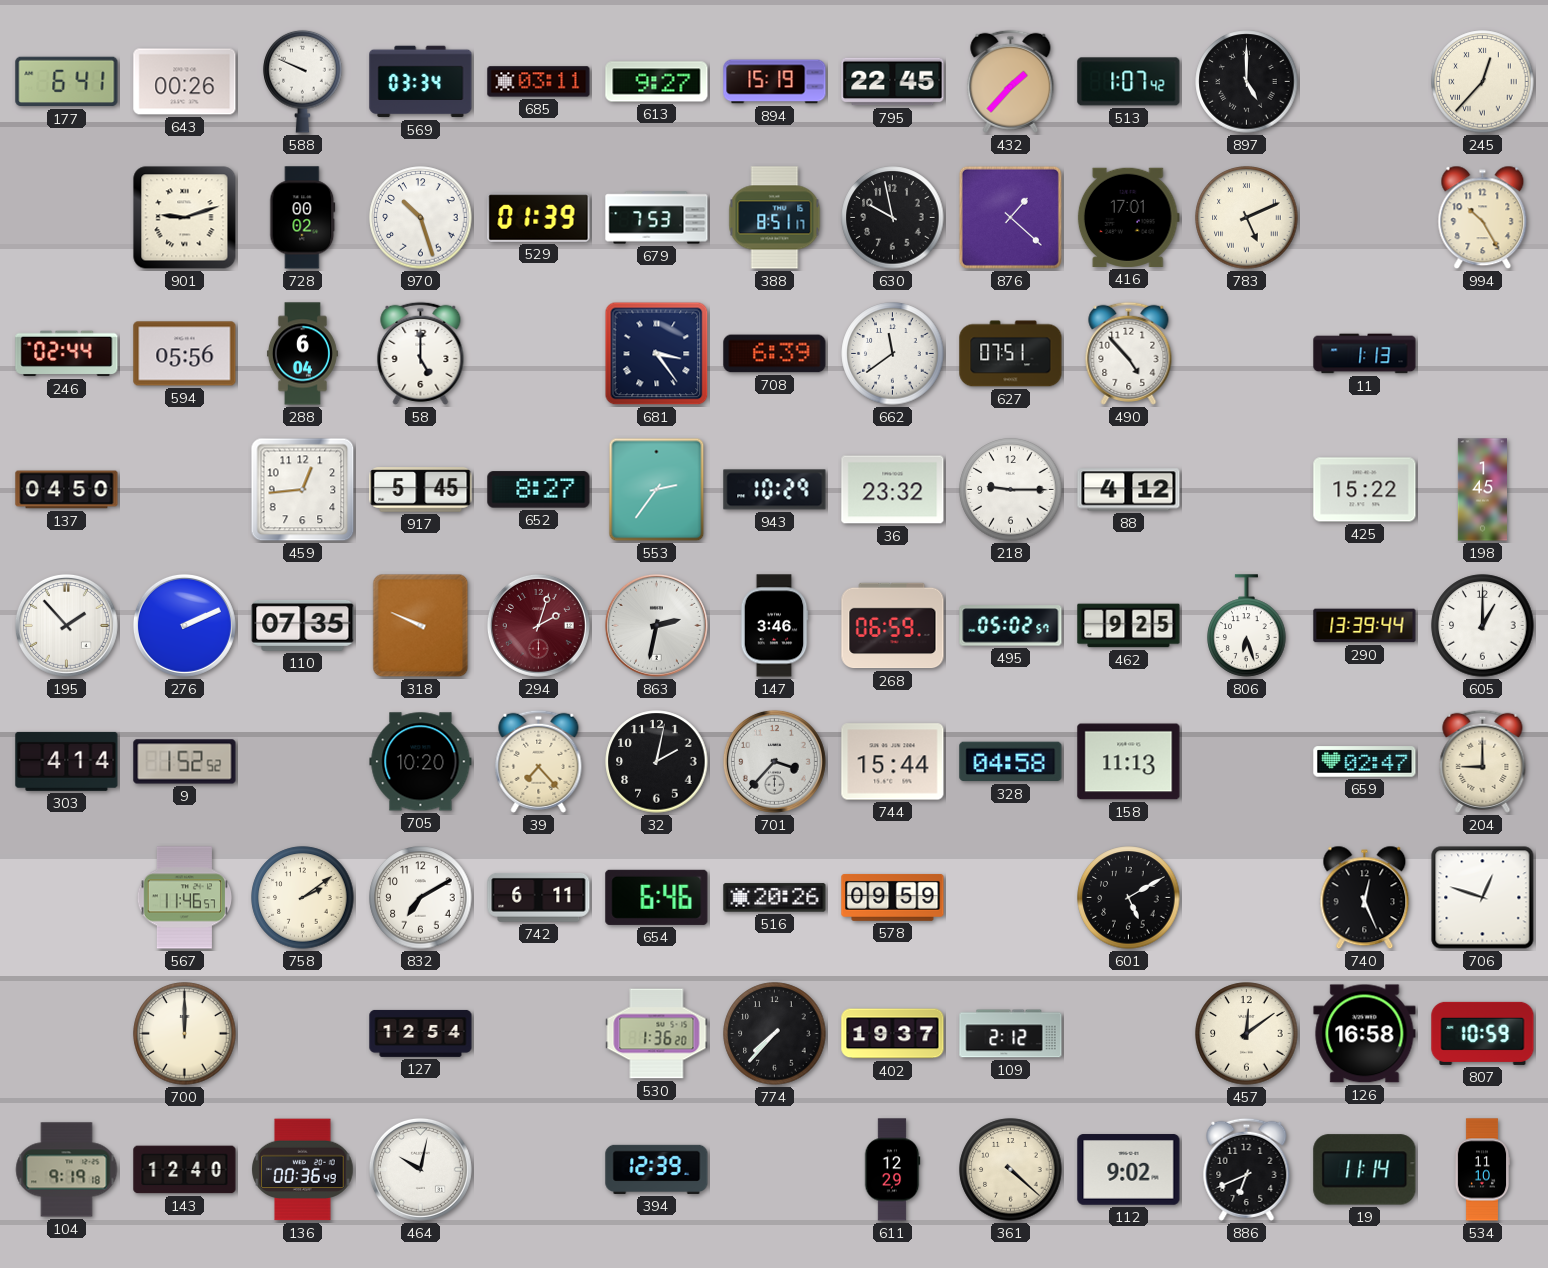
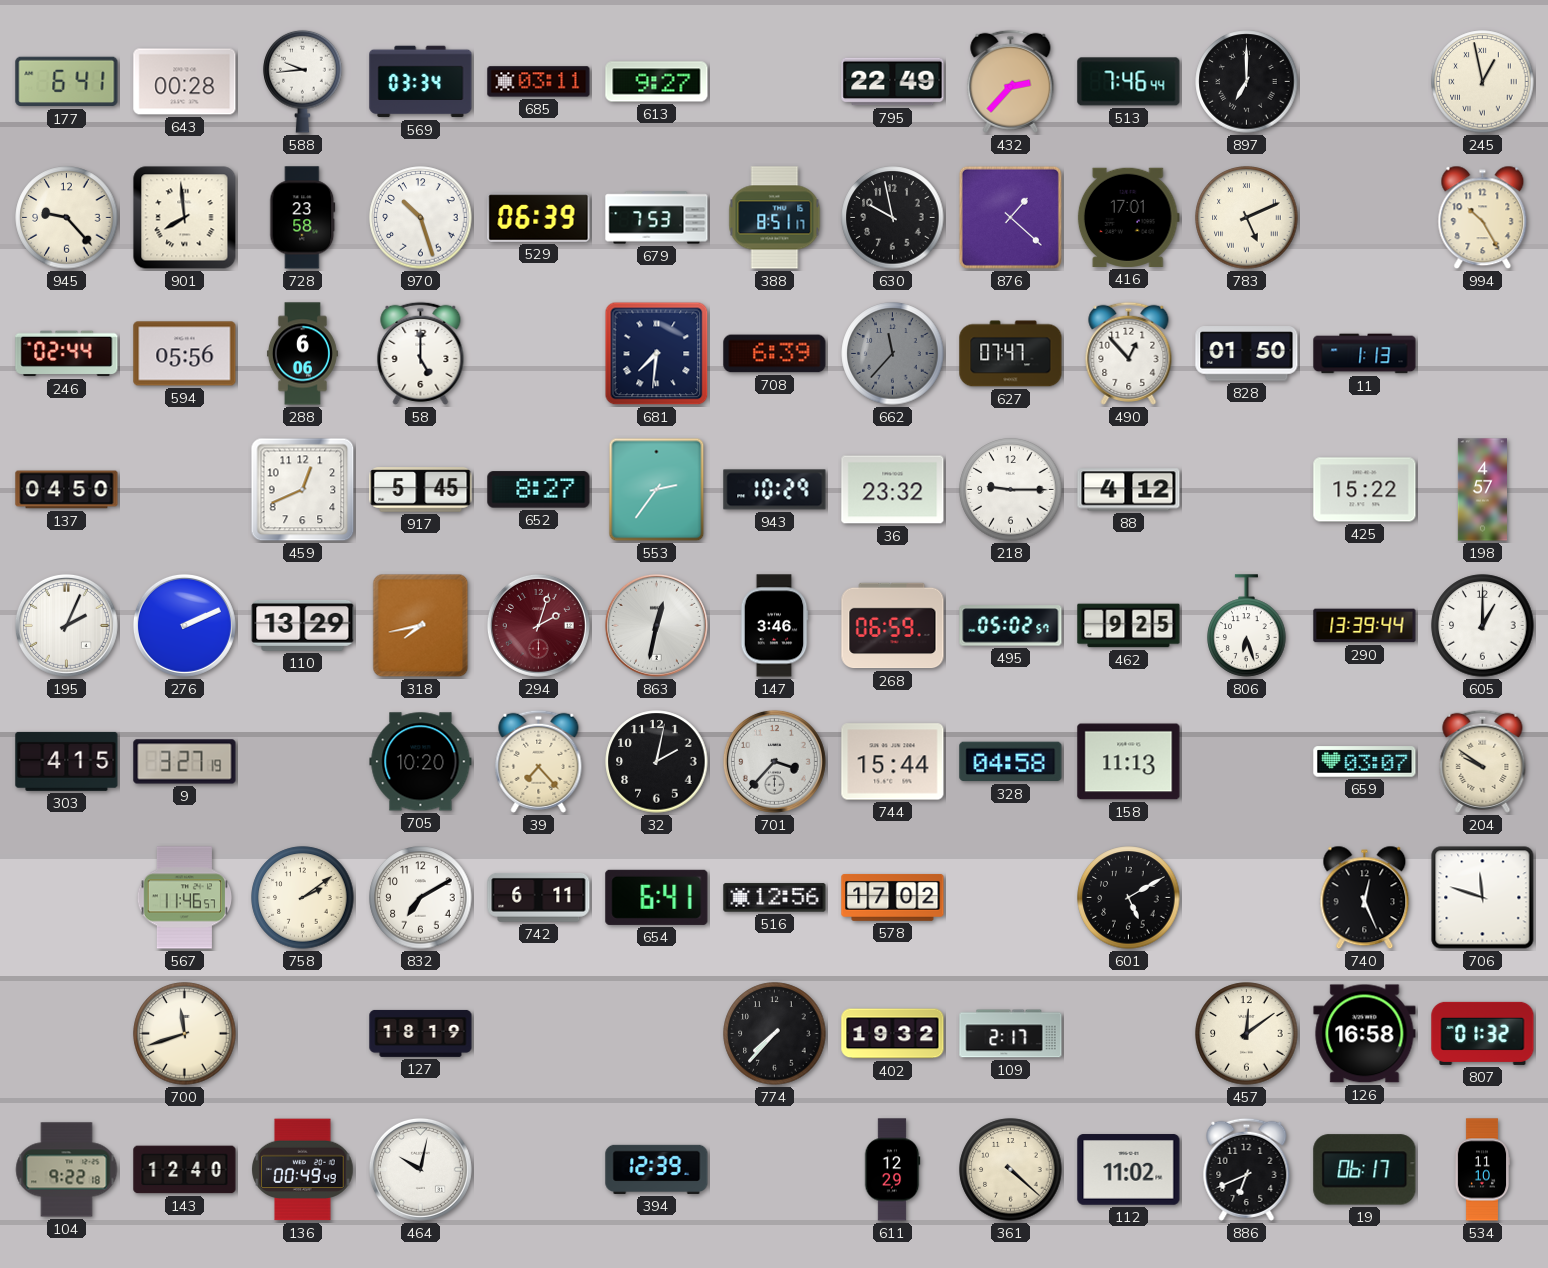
643: 00:26 -> 00:28
588: 9:49 -> 9:44
894: 15:19 -> none
795: 22:45 -> 22:49
432: 1:37 -> 2:37
513: 1:07 -> 7:46
897: 5:00 -> 7:00
245: 12:37 -> 12:58
945: none -> 9:23
901: 9:12 -> 7:59
728: 00:02 -> 23:58
529: 01:39 -> 06:39
288: 6:04 -> 6:06
681: 3:24 -> 7:31
662: 11:39 -> 11:37
662 dial: white -> grey
627: 07:51 -> 07:47
490: 4:53 -> 12:53
828: none -> 01:50
459: 12:44 -> 12:41
198: 1:45 -> 4:57
195: 1:53 -> 2:04
110: 07:35 -> 13:29
318: 9:49 -> 7:43
863: 2:32 -> 12:32
303: 4:14 -> 4:15
9: 1:52 -> 3:27
659: 02:47 -> 03:07
204: 9:00 -> 9:51
654: 6:46 -> 6:41
516: 20:26 -> 12:56
578: 09:59 -> 17:02
706: 12:48 -> 11:48
700: 12:00 -> 11:42
127: 12:54 -> 18:19
530: 1:36 -> none
402: 19:37 -> 19:32
109: 2:12 -> 2:17
807: 10:59 -> 01:32
104: 9:19 -> 9:22
136: 00:36 -> 00:49
112: 9:02 -> 11:02
19: 11:14 -> 06:17
